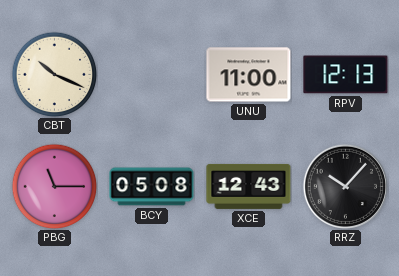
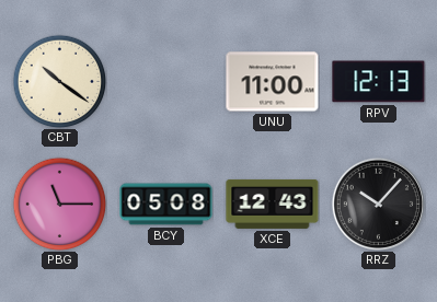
CBT: 10:19 -> 10:21
